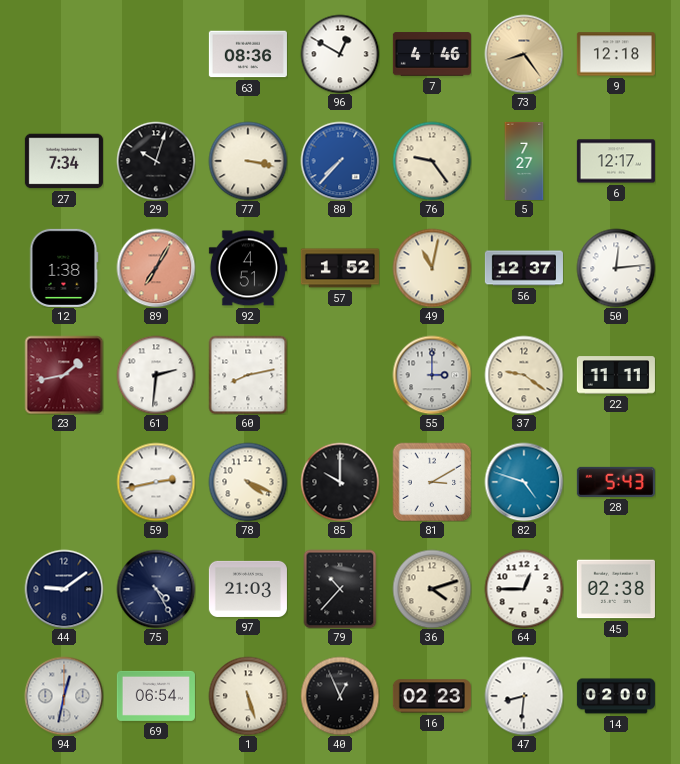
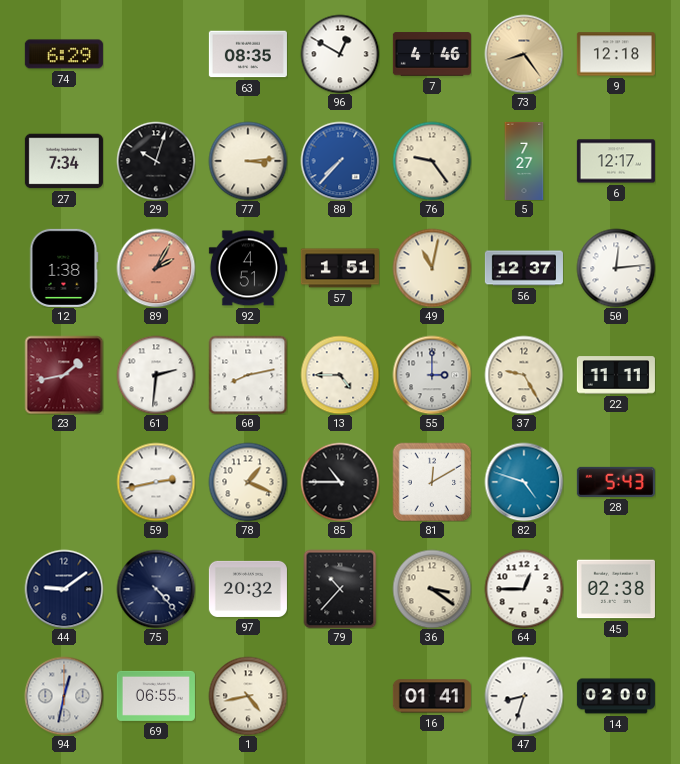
74: none -> 6:29
63: 08:36 -> 08:35
77: 3:17 -> 3:14
89: 7:05 -> 2:05
57: 1:52 -> 1:51
13: none -> 4:45
37: 9:21 -> 9:25
78: 4:19 -> 1:19
85: 10:00 -> 10:45
81: 3:10 -> 12:10
75: 4:25 -> 4:23
97: 21:03 -> 20:32
36: 4:12 -> 3:21
69: 06:54 -> 06:55
1: 5:27 -> 4:43
40: 12:56 -> none
16: 02:23 -> 01:41
47: 8:31 -> 8:33
